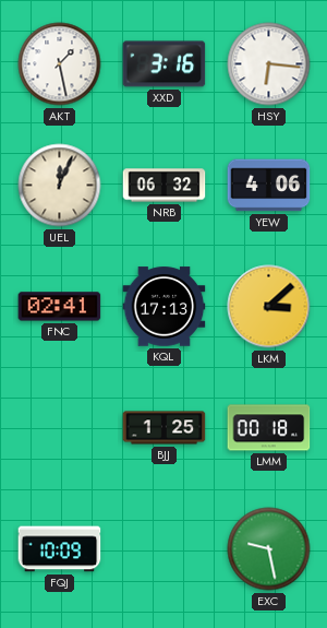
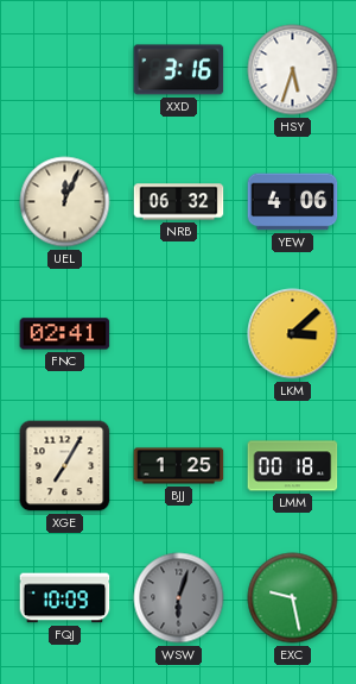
AKT: 1:28 -> none
HSY: 6:16 -> 5:33
KQL: 17:13 -> none
XGE: none -> 7:05
WSW: none -> 6:03
